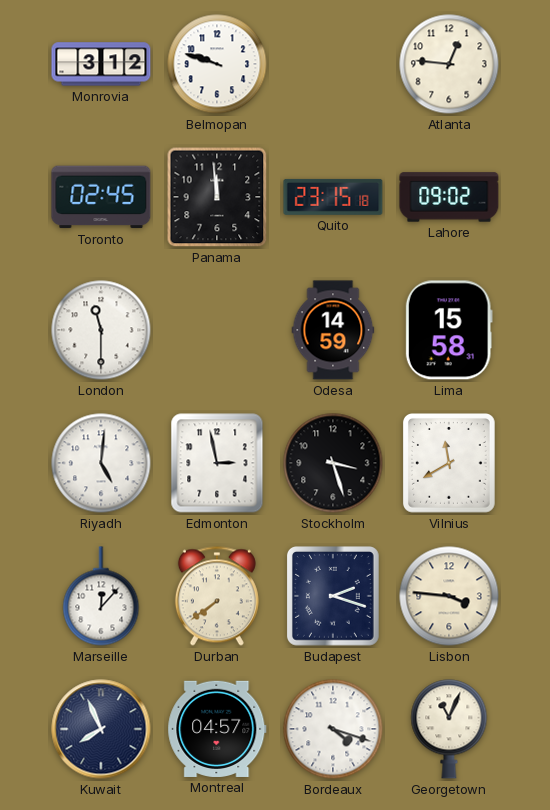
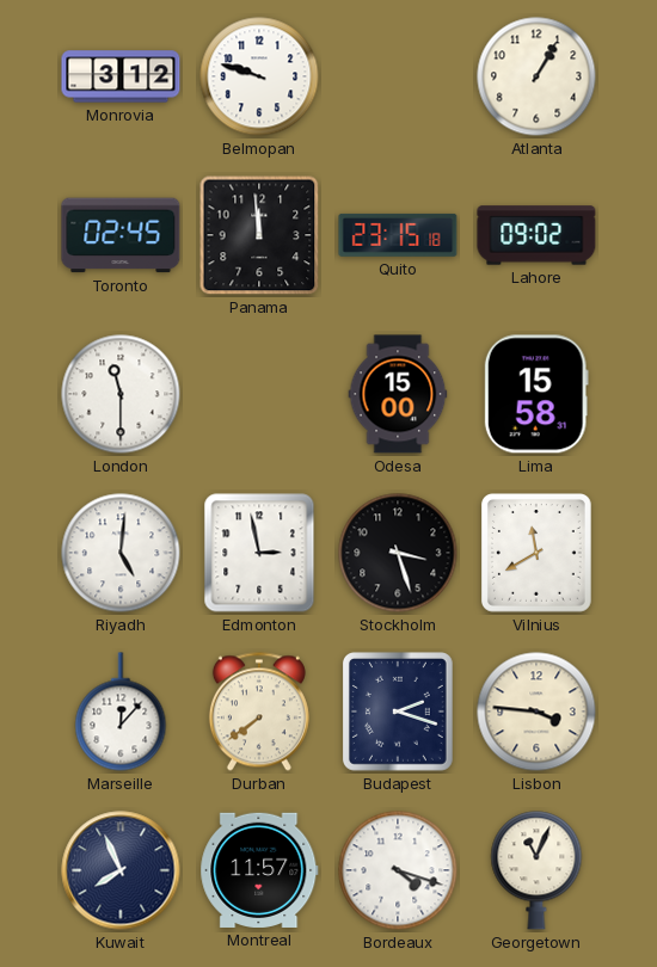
Atlanta: 12:46 -> 1:05
Odesa: 14:59 -> 15:00
Montreal: 04:57 -> 11:57
